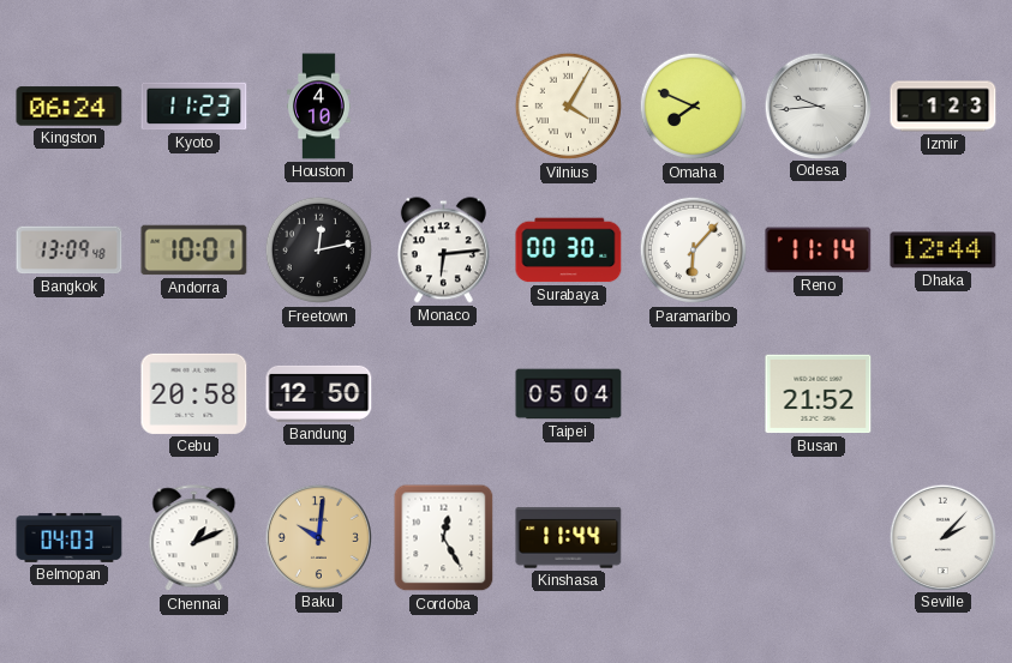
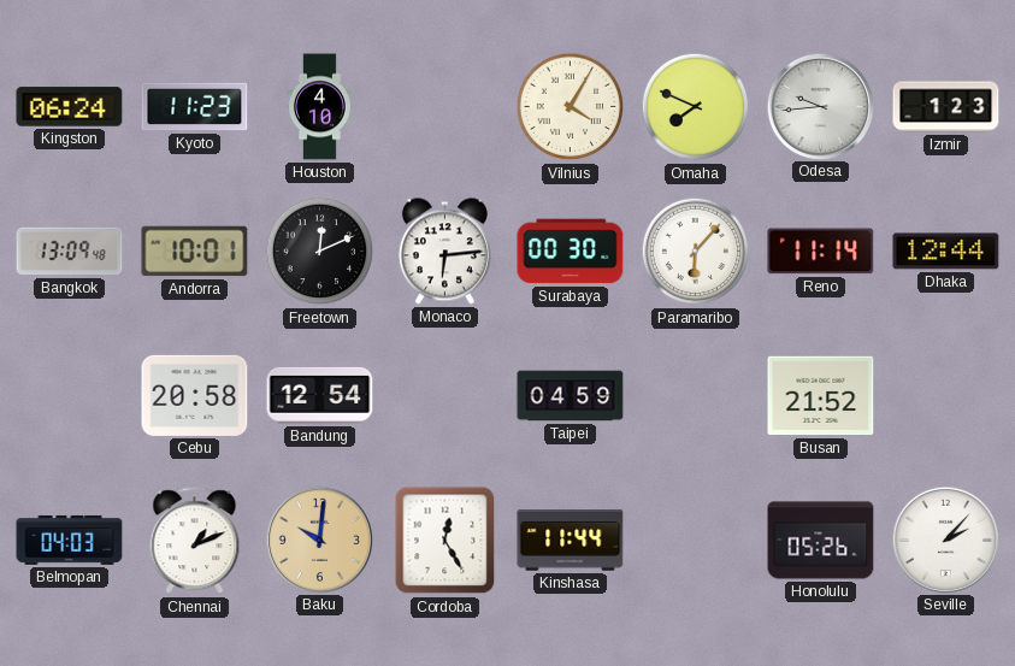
Freetown: 12:13 -> 12:11
Bandung: 12:50 -> 12:54
Taipei: 05:04 -> 04:59
Honolulu: none -> 05:26
